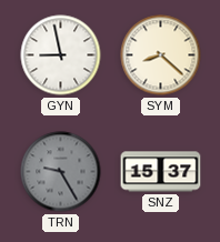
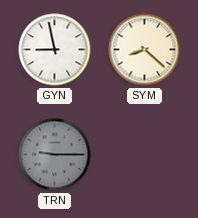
TRN: 9:25 -> 9:15
SNZ: 15:37 -> none
